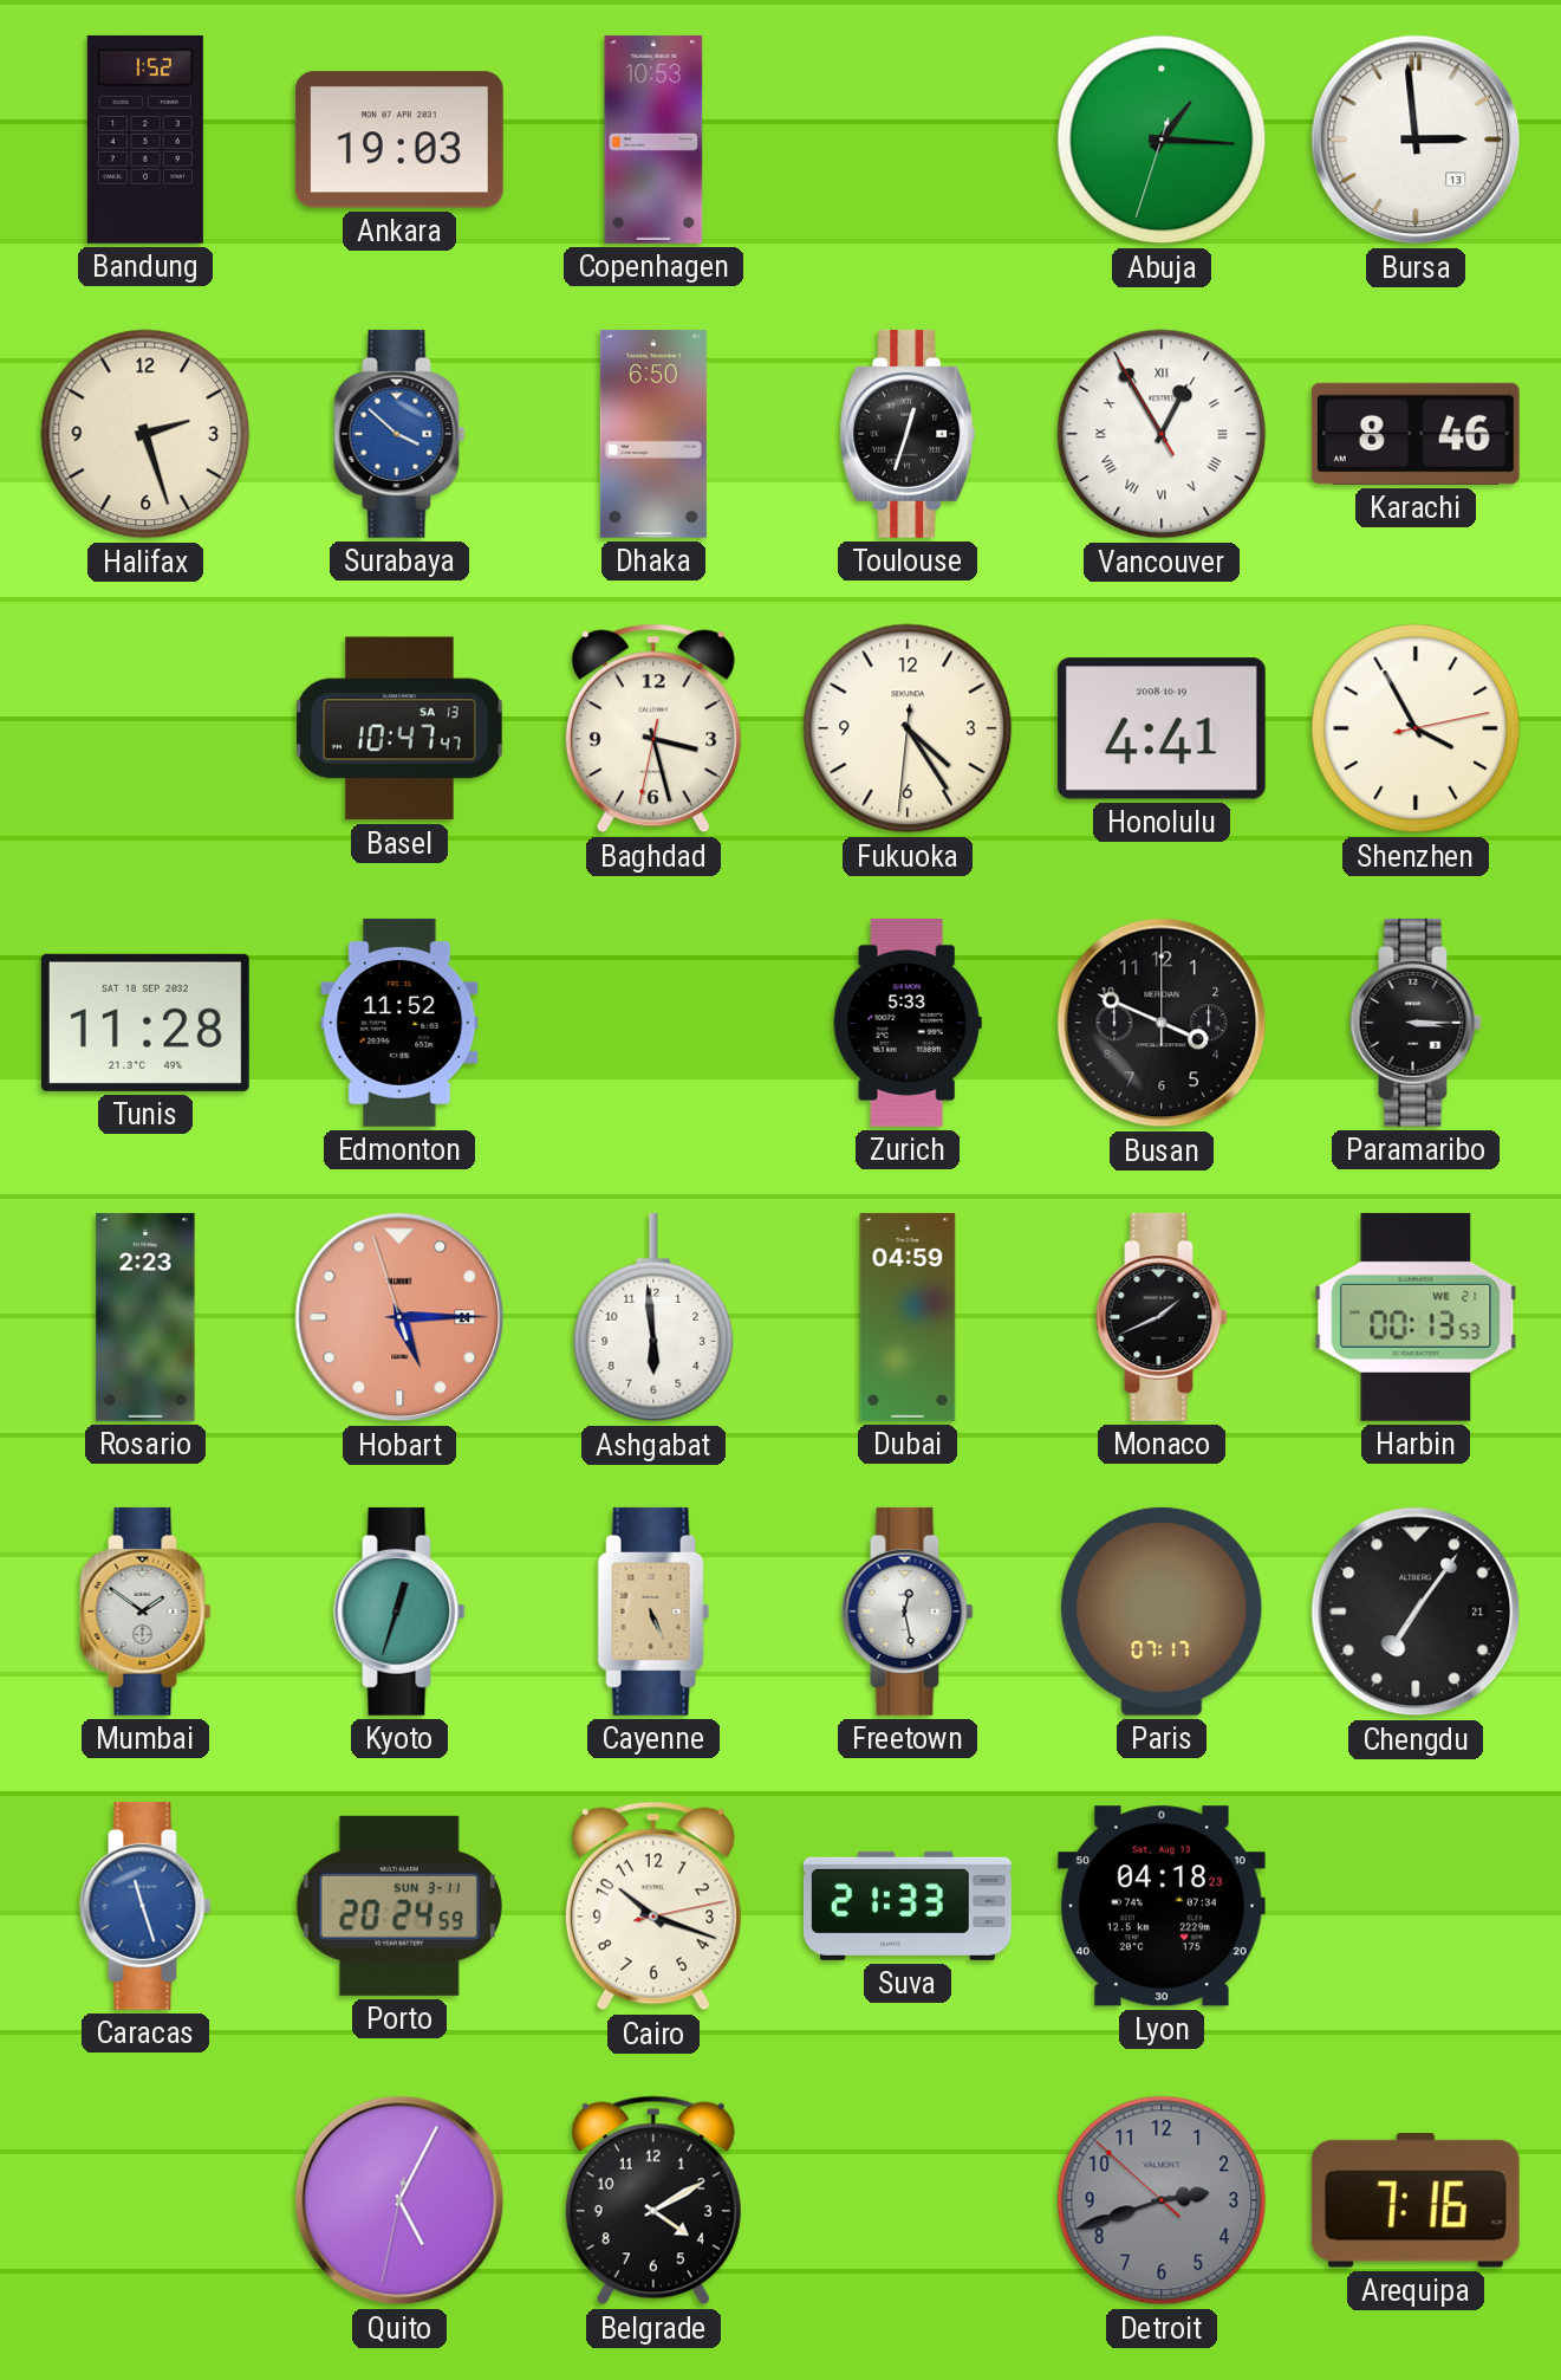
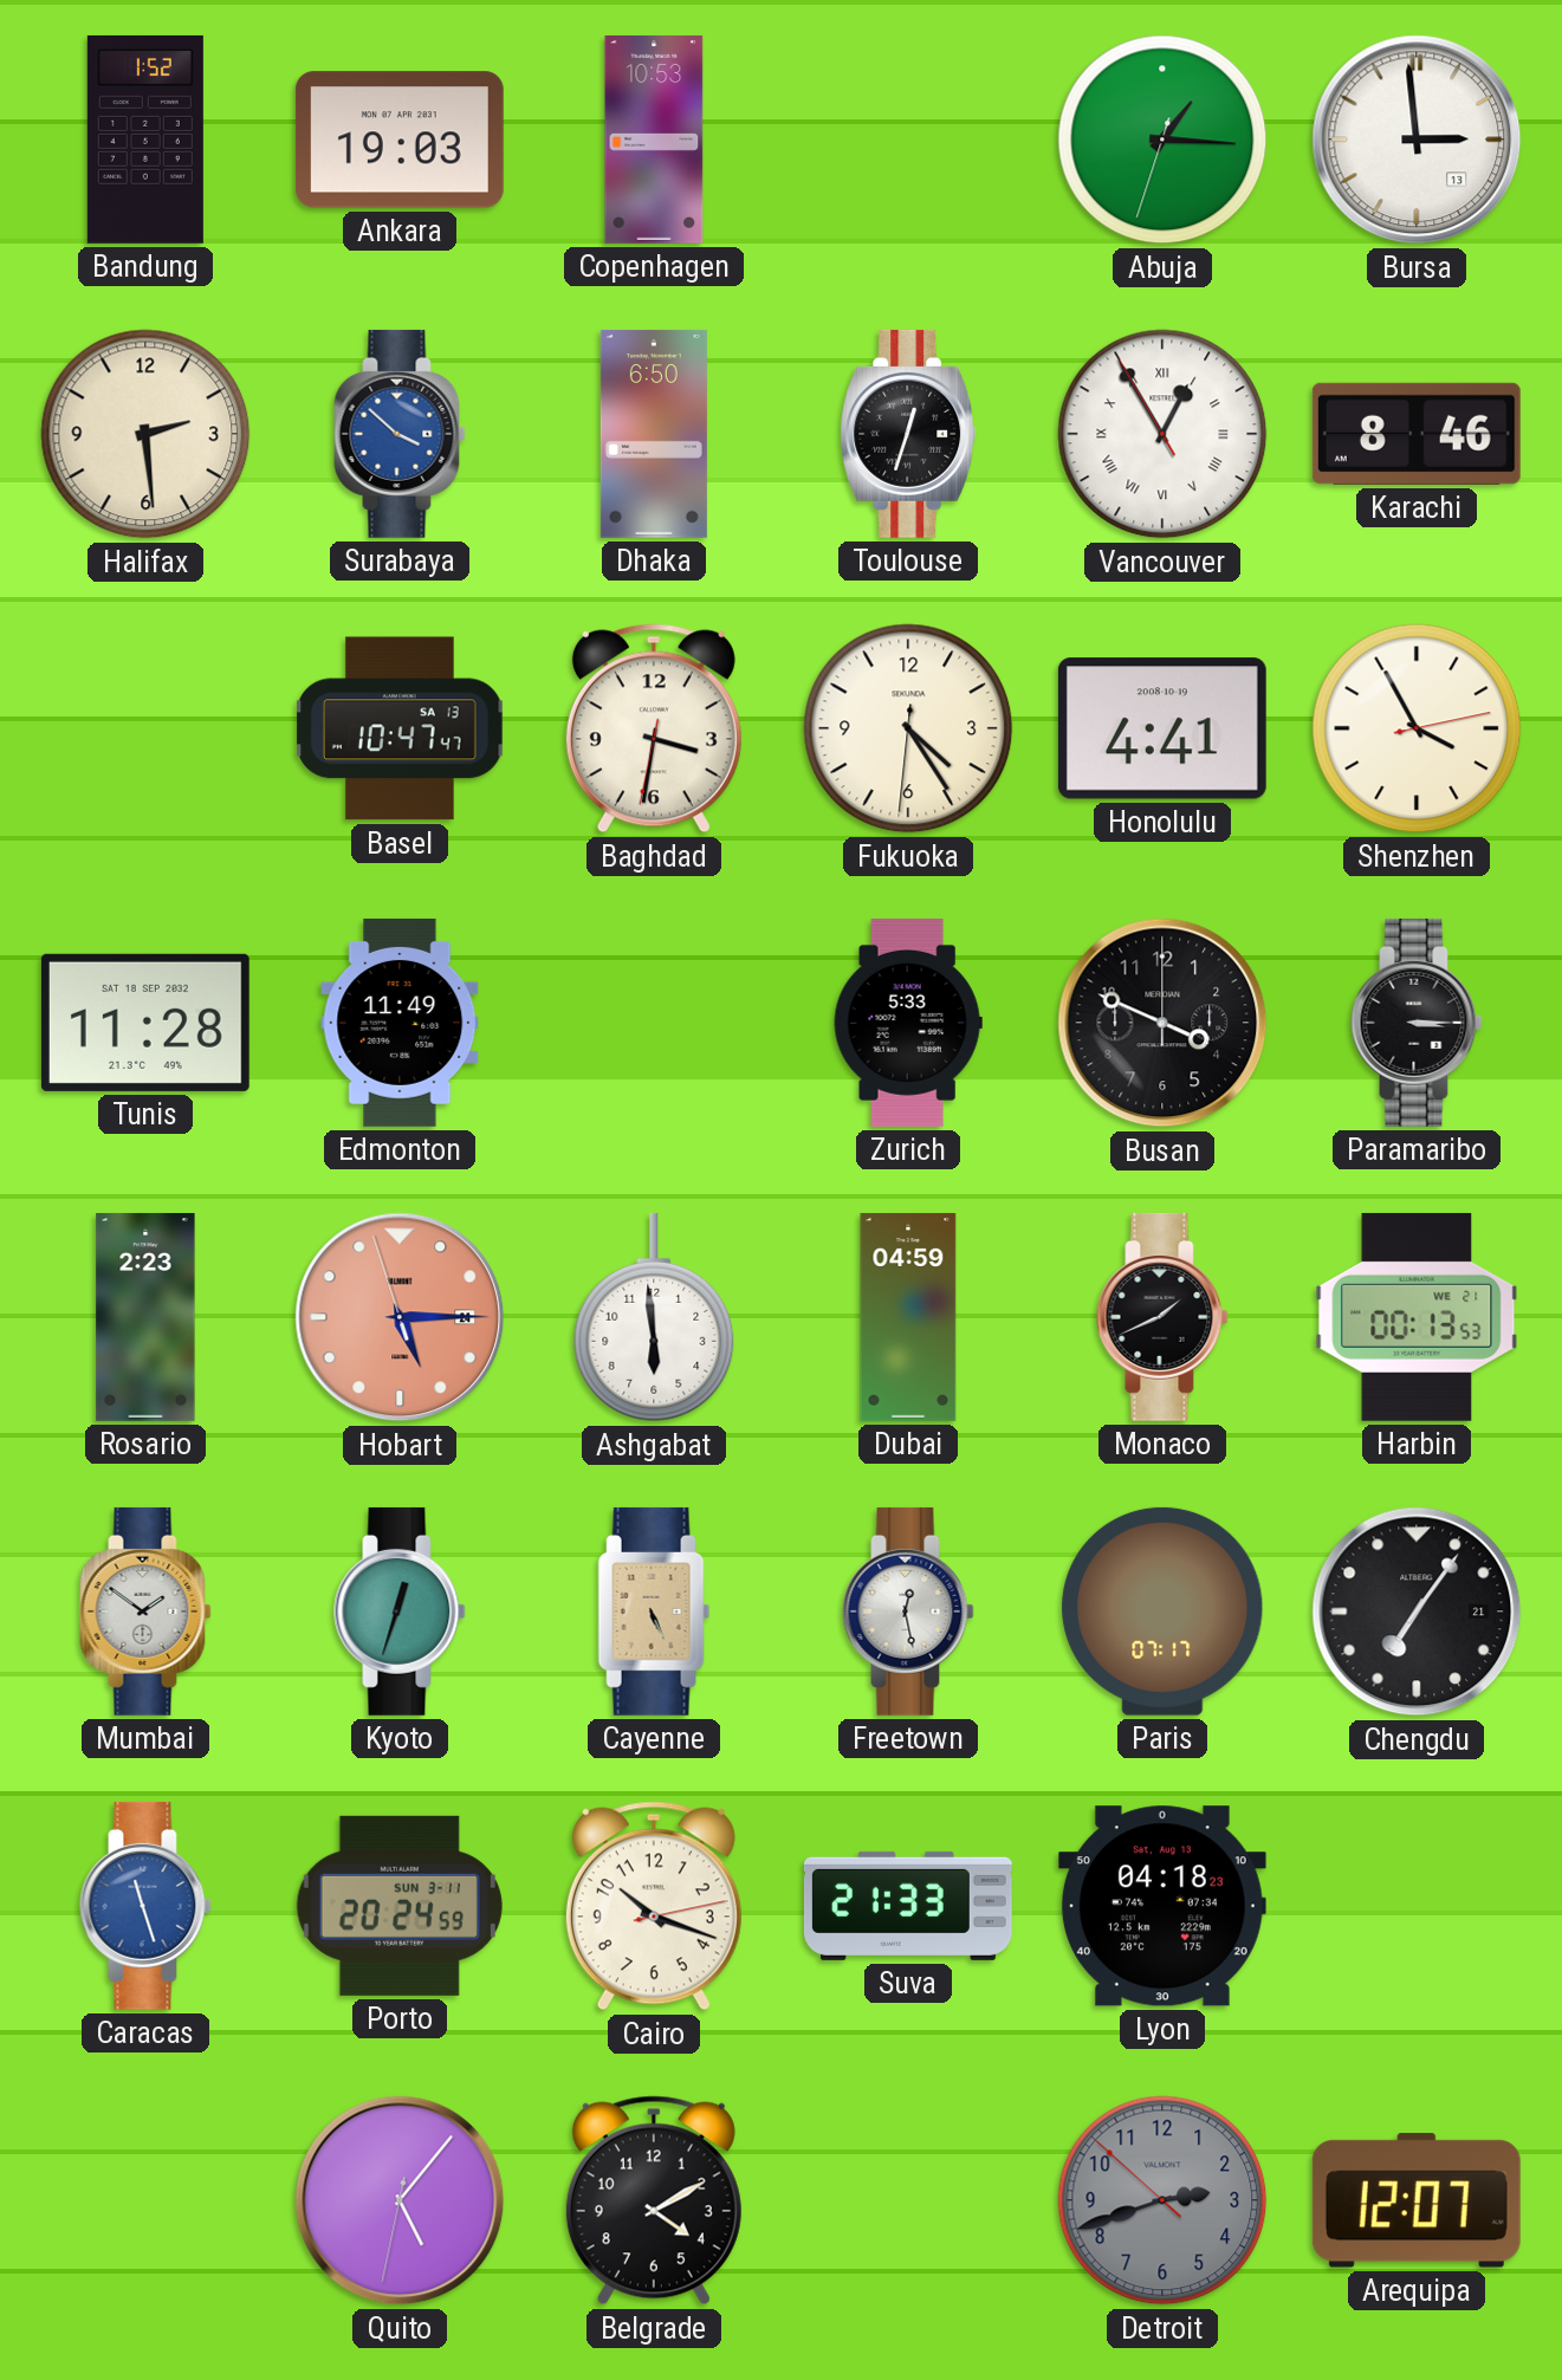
Halifax: 2:27 -> 2:29
Baghdad: 3:27 -> 3:31
Edmonton: 11:52 -> 11:49
Quito: 5:04 -> 5:06
Arequipa: 7:16 -> 12:07
